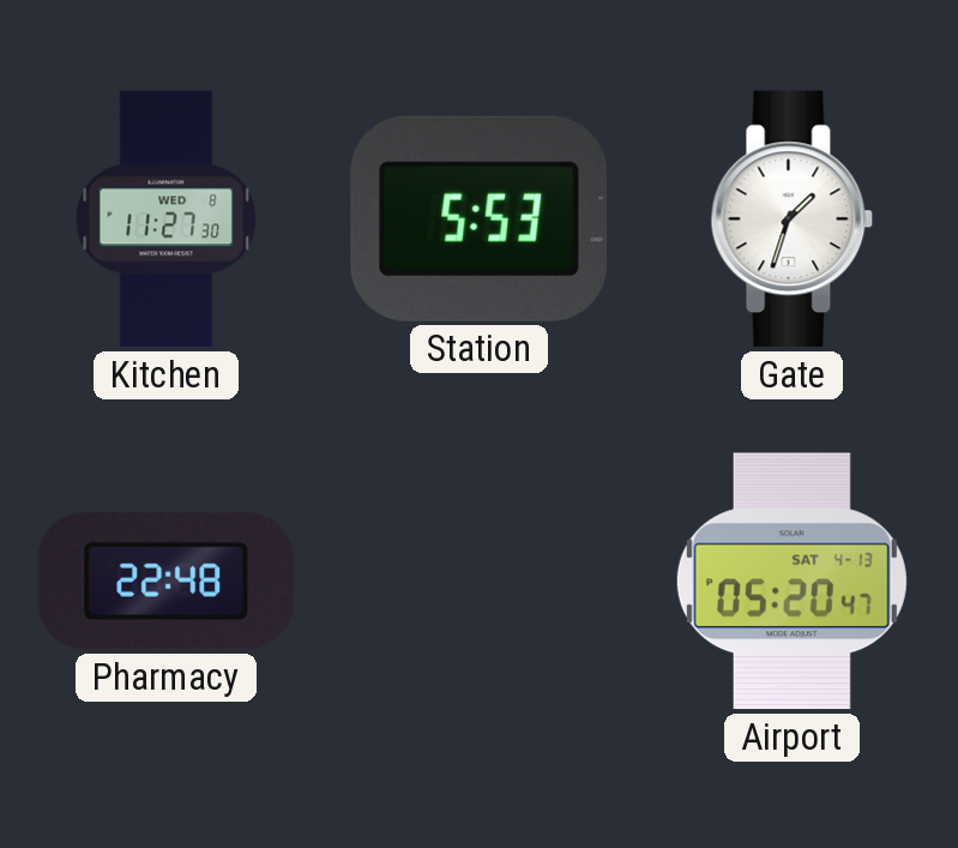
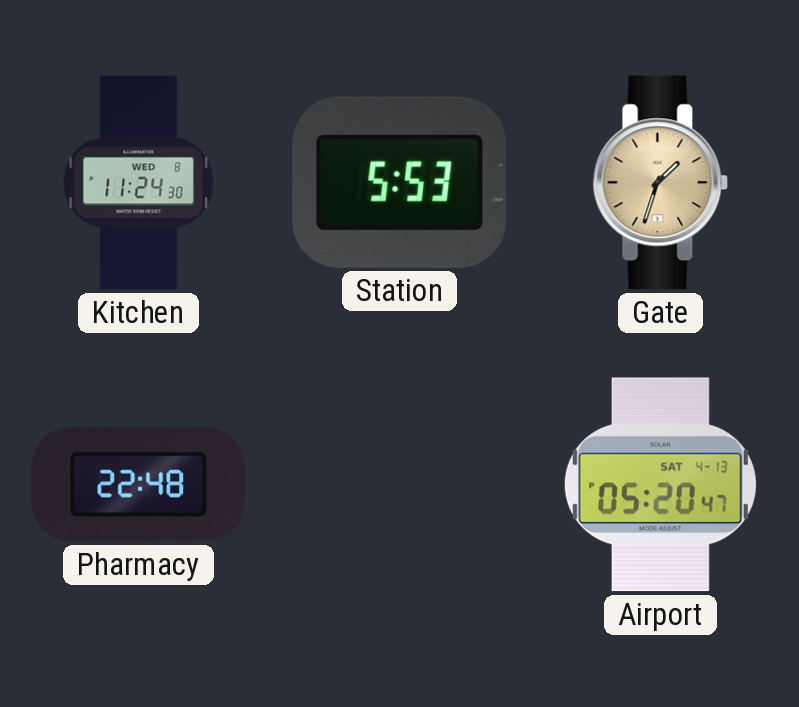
Kitchen: 11:27 -> 11:24
Gate dial: white -> champagne
